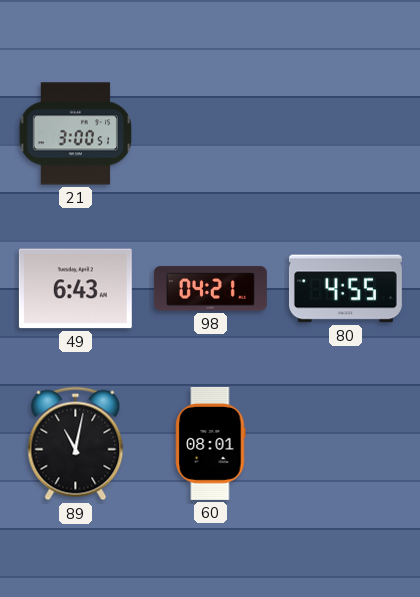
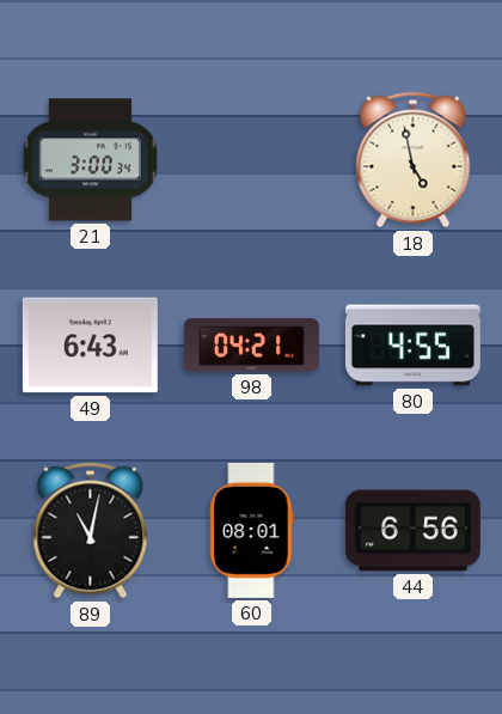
21: 3:00:51 -> 3:00:34
18: none -> 4:58
44: none -> 6:56
